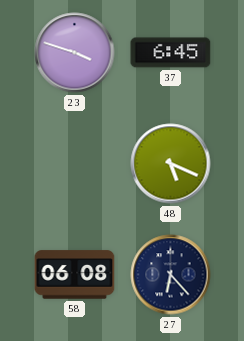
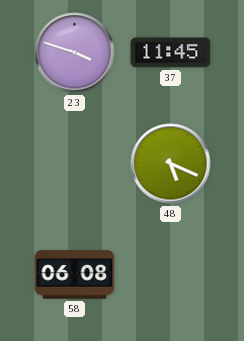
37: 6:45 -> 11:45
27: 6:23 -> none
